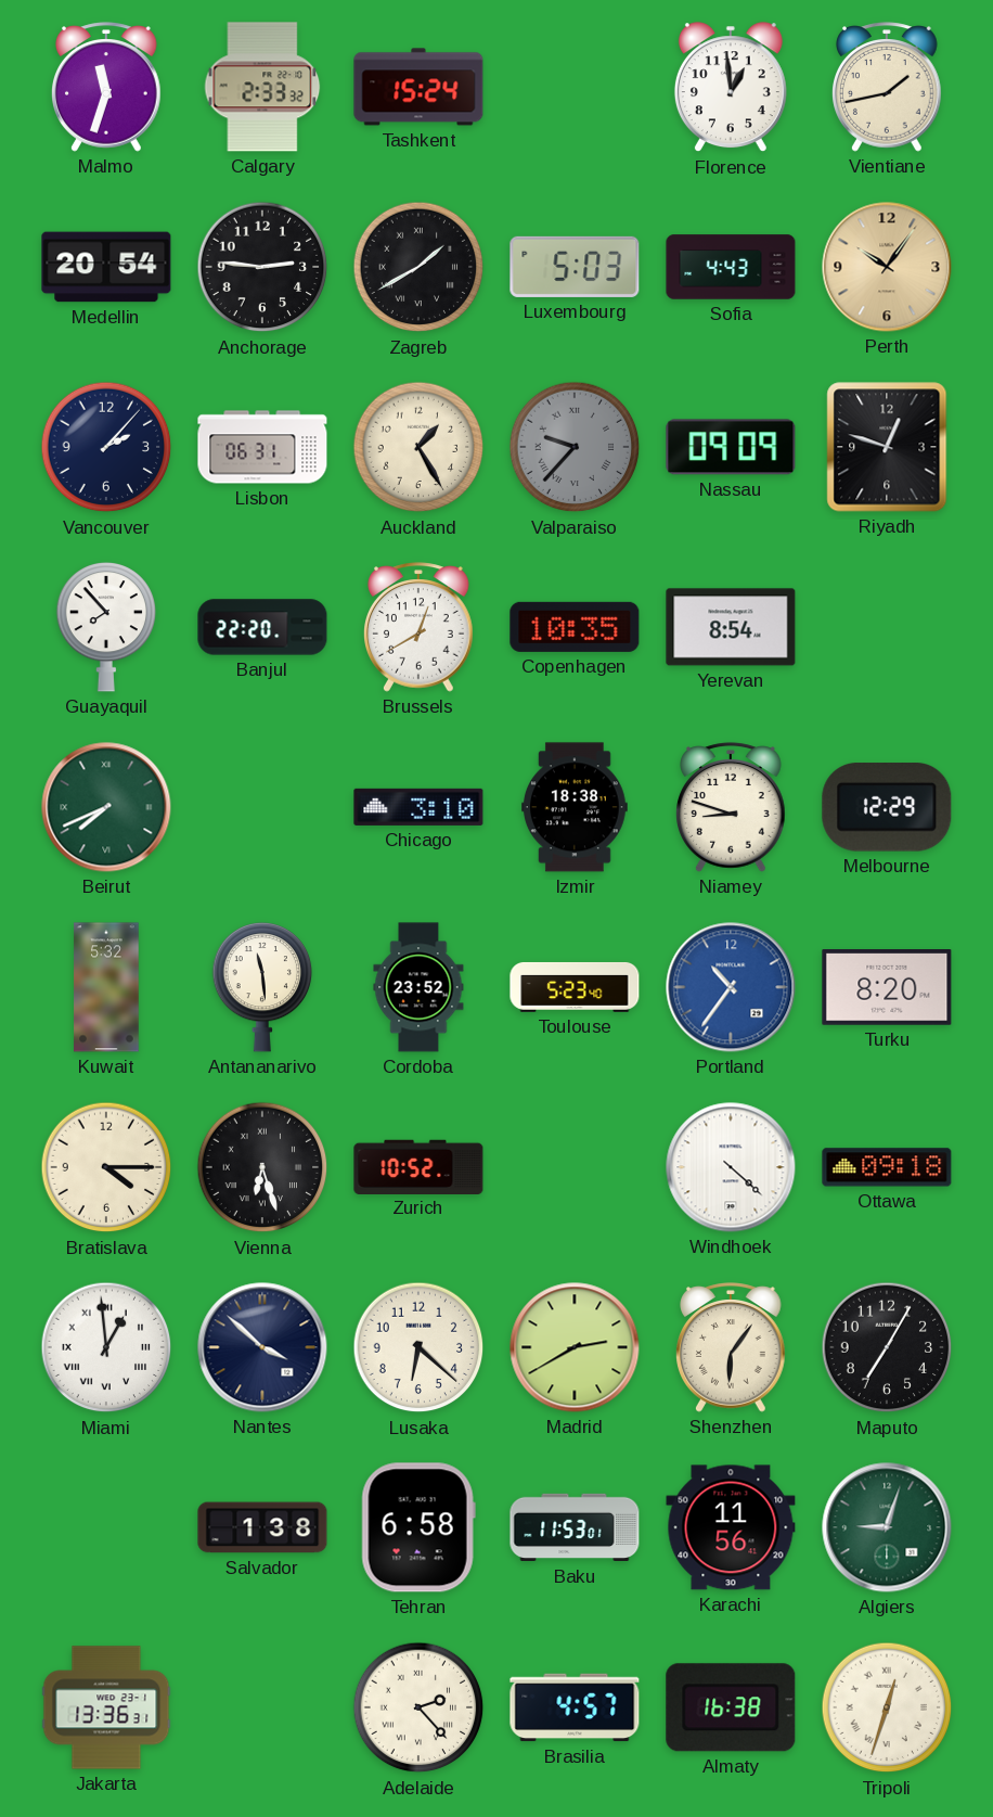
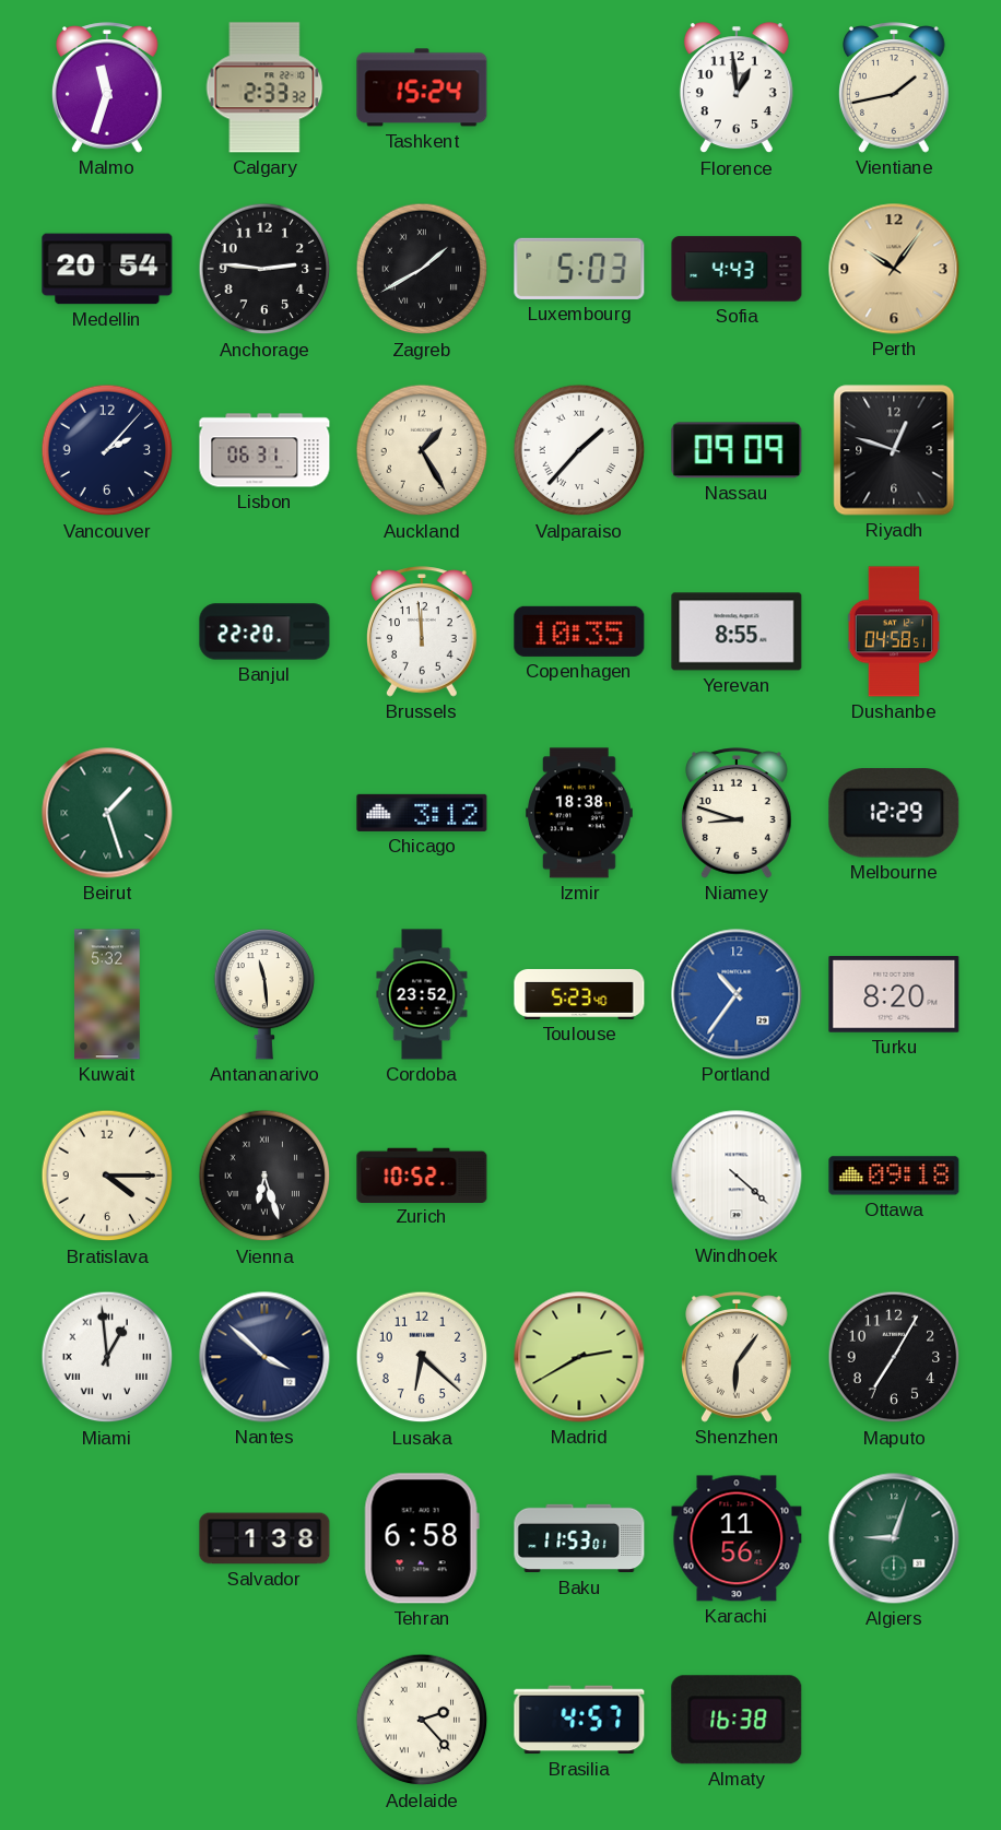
Valparaiso: 9:37 -> 1:37
Valparaiso dial: grey -> white
Guayaquil: 7:53 -> none
Brussels: 12:40 -> 11:59
Yerevan: 8:54 -> 8:55
Dushanbe: none -> 04:58
Beirut: 7:41 -> 1:27
Chicago: 3:10 -> 3:12
Jakarta: 13:36 -> none
Tripoli: 12:33 -> none
